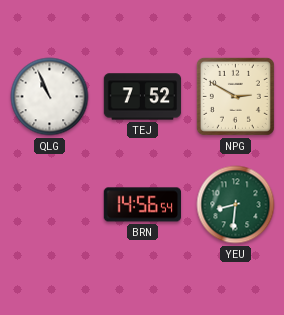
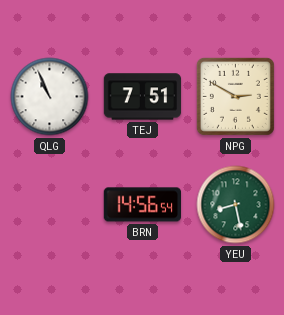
TEJ: 7:52 -> 7:51
YEU: 8:31 -> 8:28
